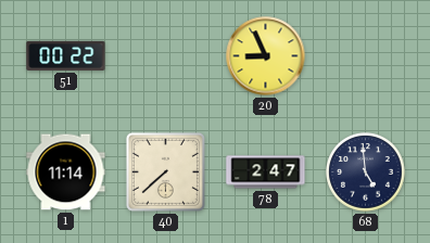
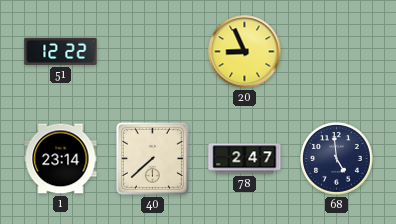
51: 00:22 -> 12:22
1: 11:14 -> 23:14
